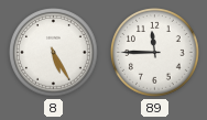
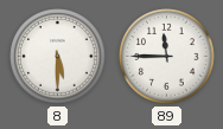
8: 5:25 -> 5:30
